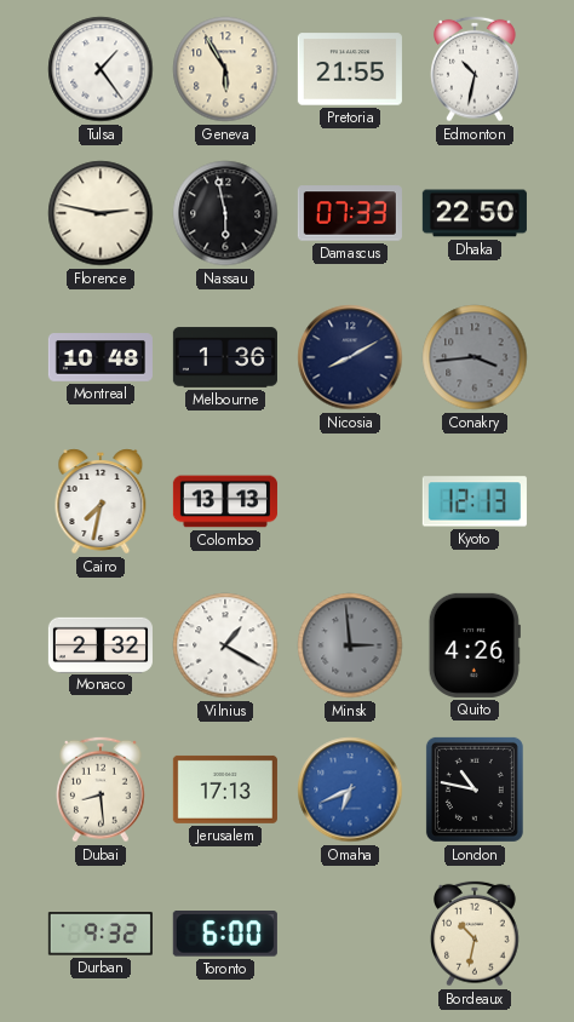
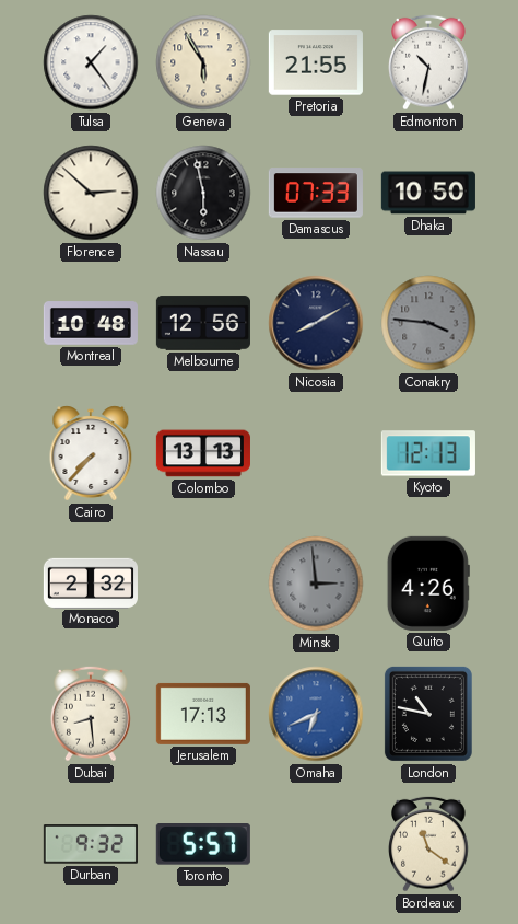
Florence: 2:47 -> 2:52
Dhaka: 22:50 -> 10:50
Melbourne: 1:36 -> 12:56
Conakry: 3:44 -> 3:46
Cairo: 7:32 -> 7:37
Vilnius: 1:20 -> none
Toronto: 6:00 -> 5:57
Bordeaux: 10:32 -> 11:21
